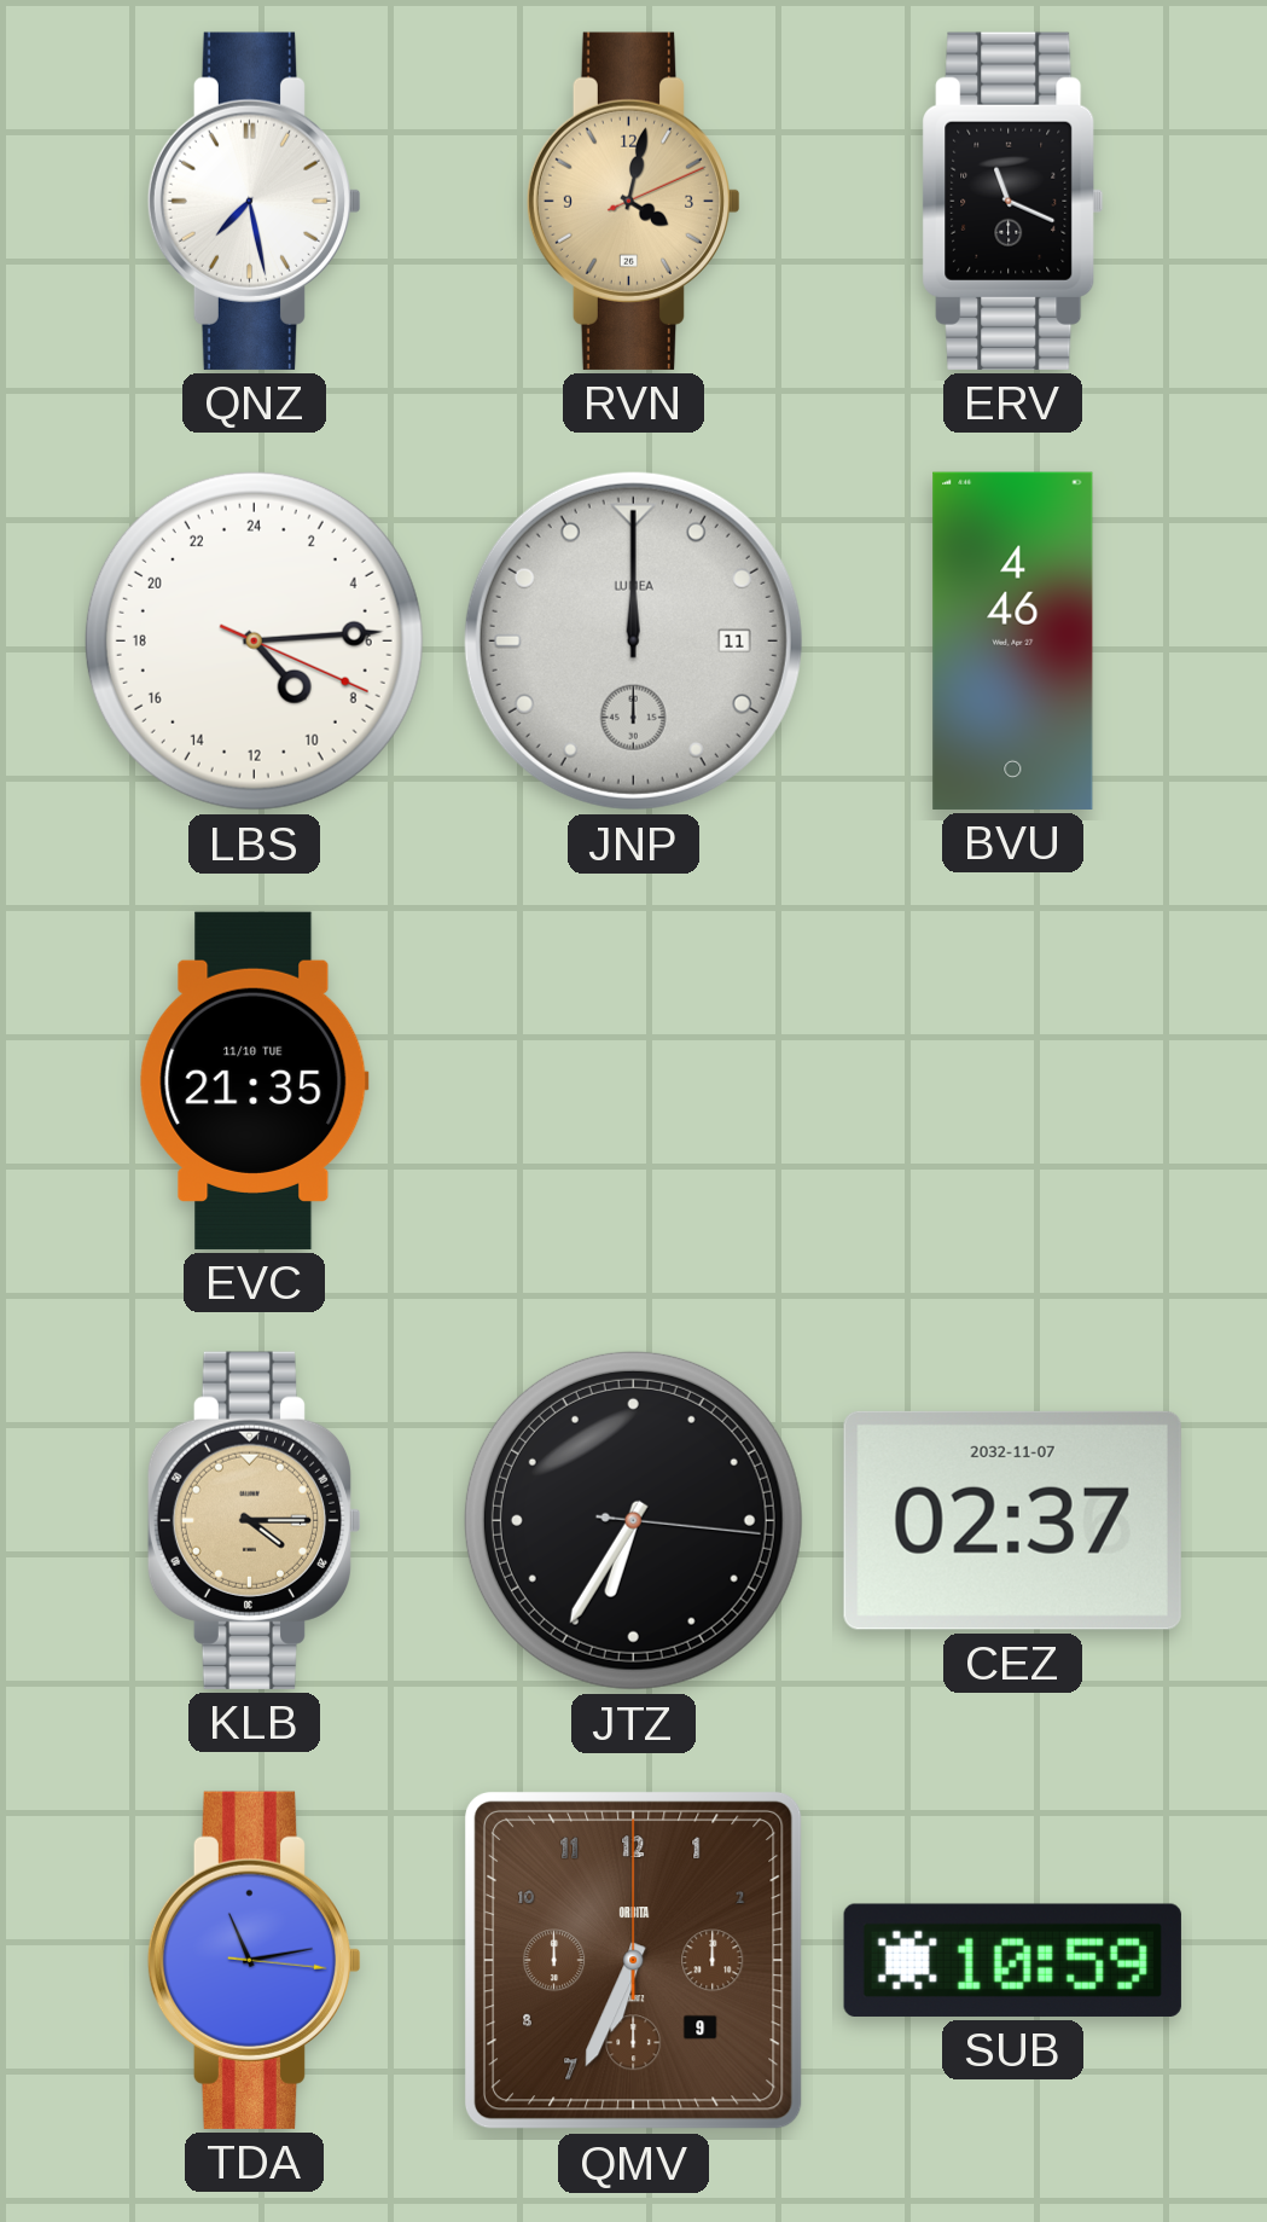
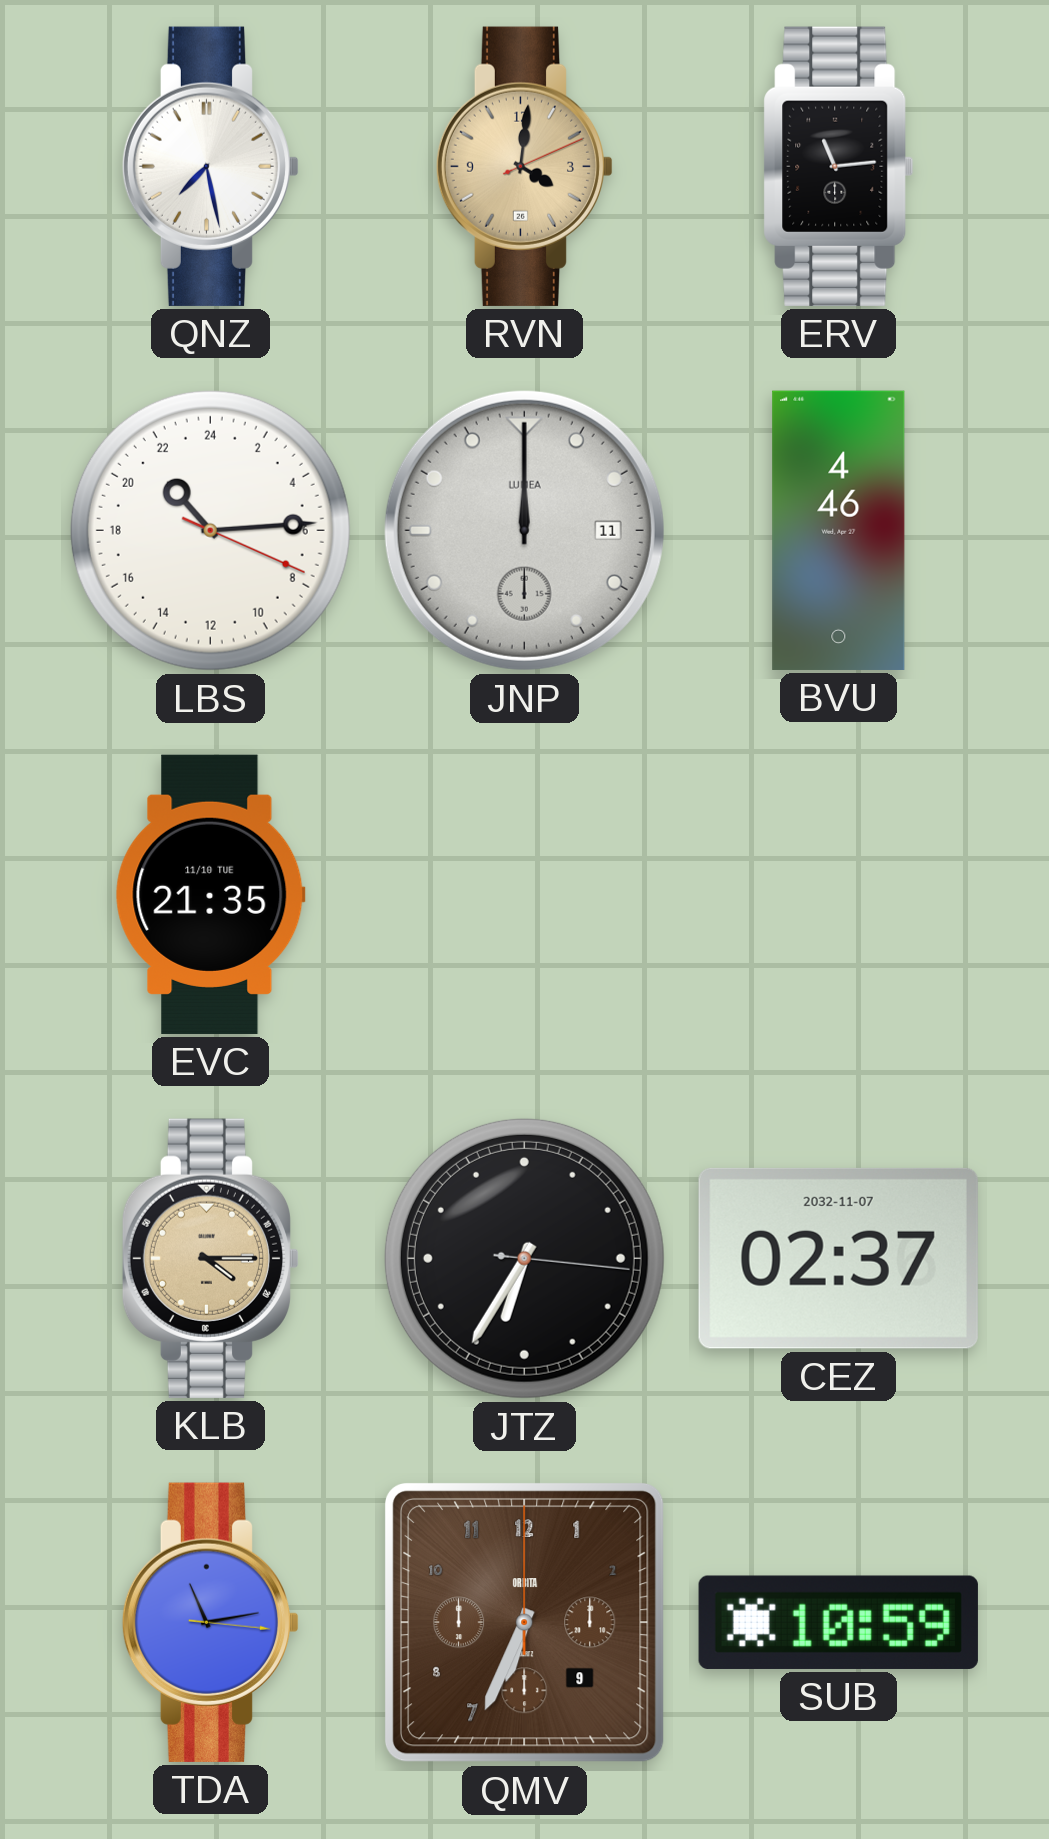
RVN: 4:02 -> 4:01
ERV: 11:19 -> 11:14
LBS: 9:14 -> 21:14
